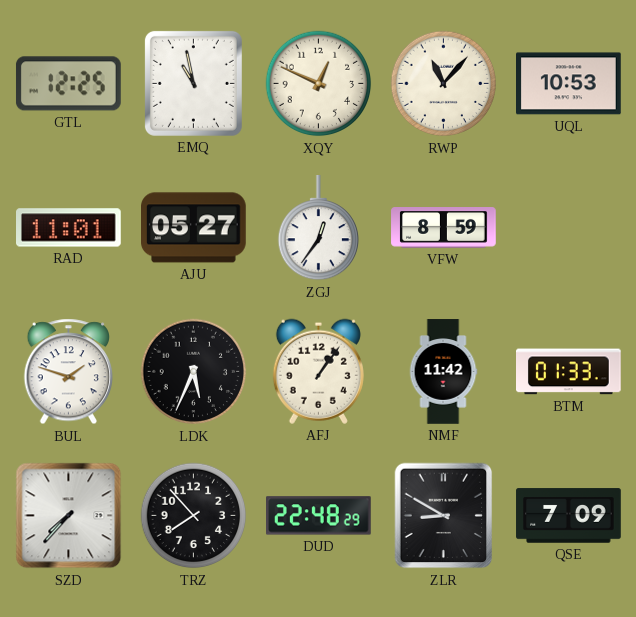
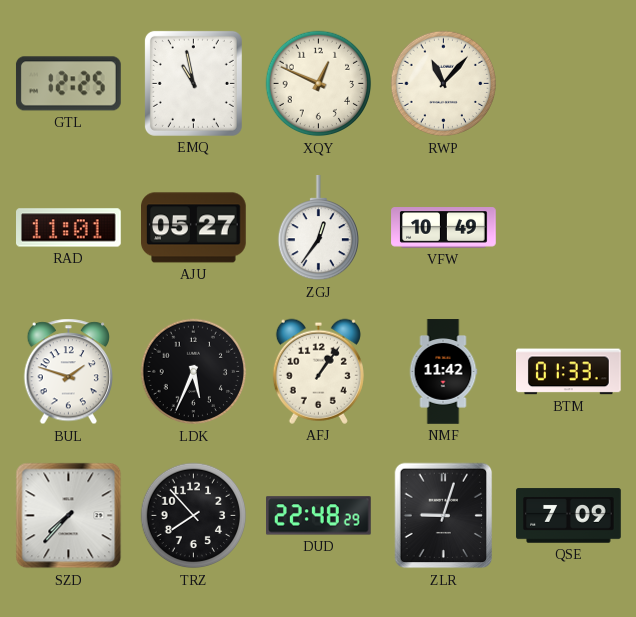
UQL: 10:53 -> none
VFW: 8:59 -> 10:49
ZLR: 8:50 -> 9:03
